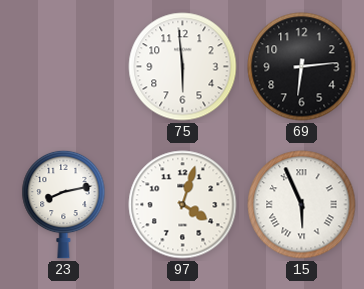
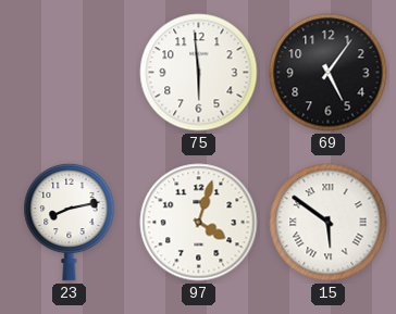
69: 6:14 -> 5:06
15: 5:56 -> 5:51
